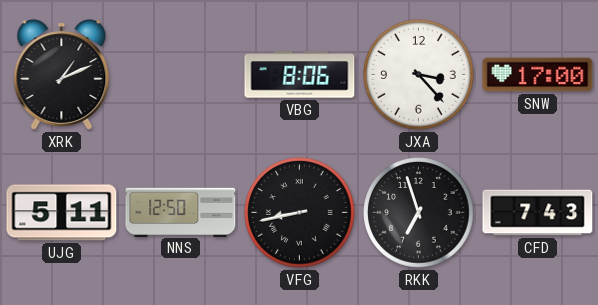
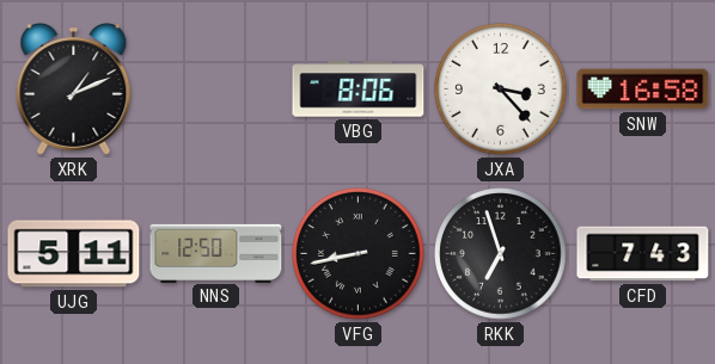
SNW: 17:00 -> 16:58
